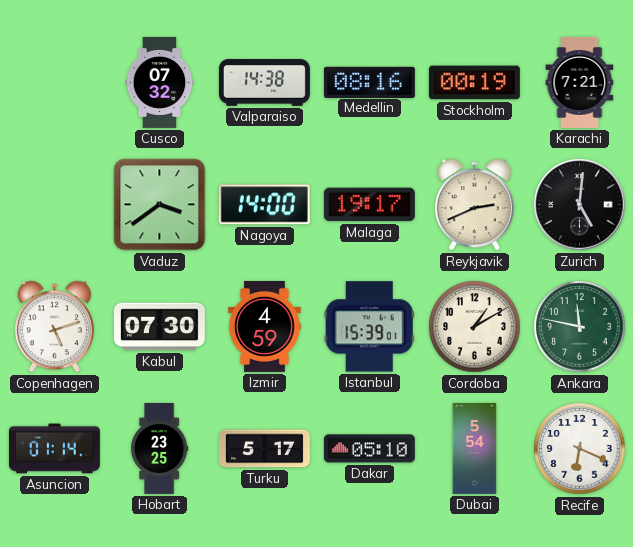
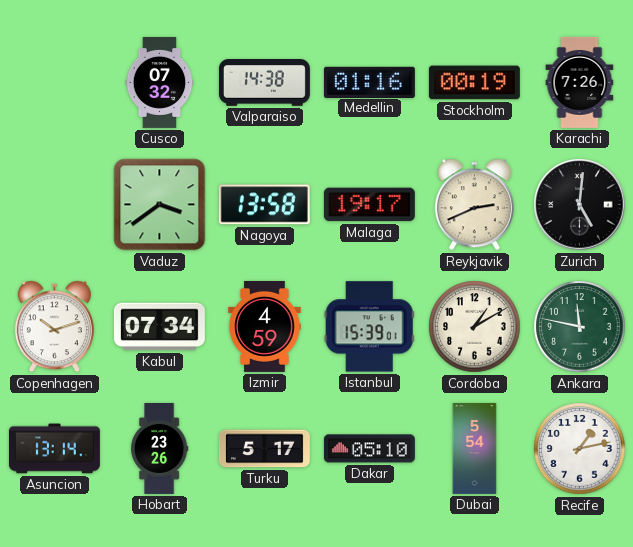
Medellin: 08:16 -> 01:16
Karachi: 7:21 -> 7:26
Nagoya: 14:00 -> 13:58
Copenhagen: 5:12 -> 10:12
Kabul: 07:30 -> 07:34
Asuncion: 01:14 -> 13:14
Hobart: 23:25 -> 23:26
Recife: 6:19 -> 1:13
